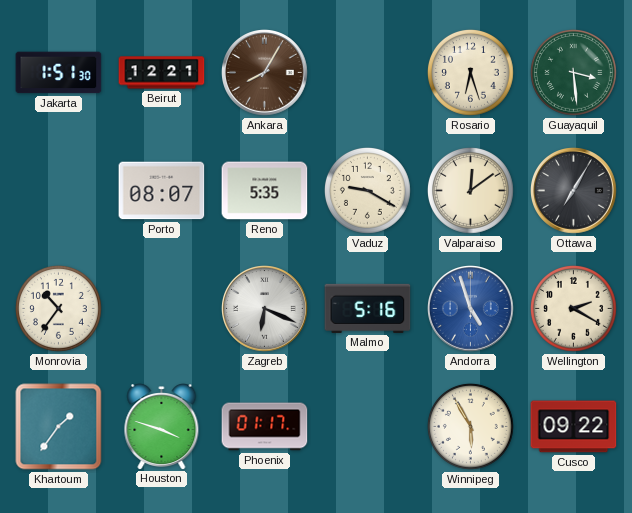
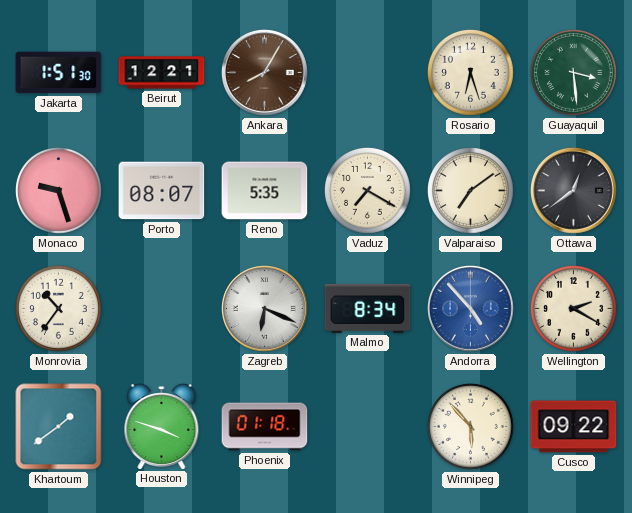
Monaco: none -> 9:27
Vaduz: 9:20 -> 7:20
Valparaiso: 12:09 -> 7:09
Ottawa: 7:05 -> 12:39
Malmo: 5:16 -> 8:34
Andorra: 4:57 -> 4:53
Khartoum: 1:36 -> 1:39
Phoenix: 01:17 -> 01:18
Winnipeg: 5:55 -> 5:53
